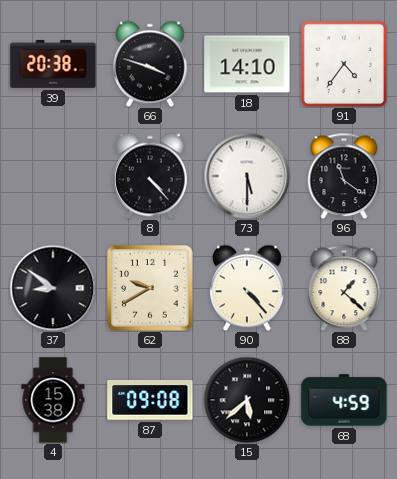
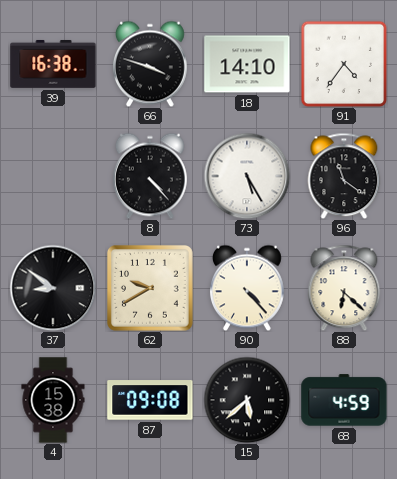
39: 20:38 -> 16:38
73: 5:30 -> 5:25
88: 1:22 -> 6:22
